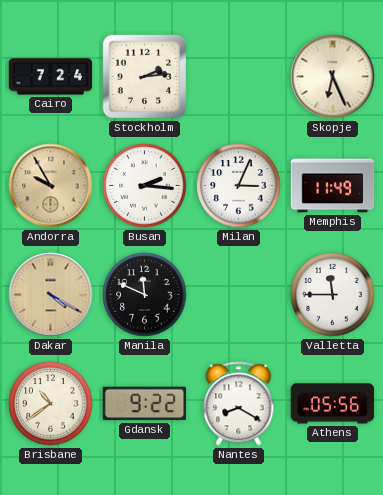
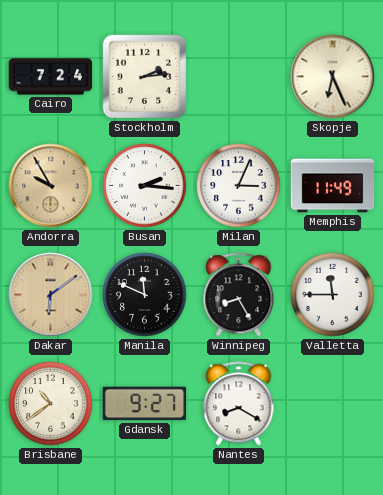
Dakar: 4:20 -> 6:09
Winnipeg: none -> 8:25
Gdansk: 9:22 -> 9:27
Athens: 05:56 -> none
